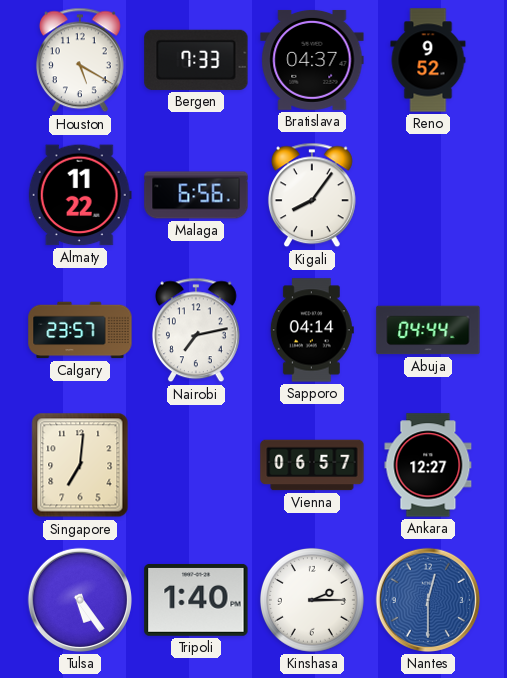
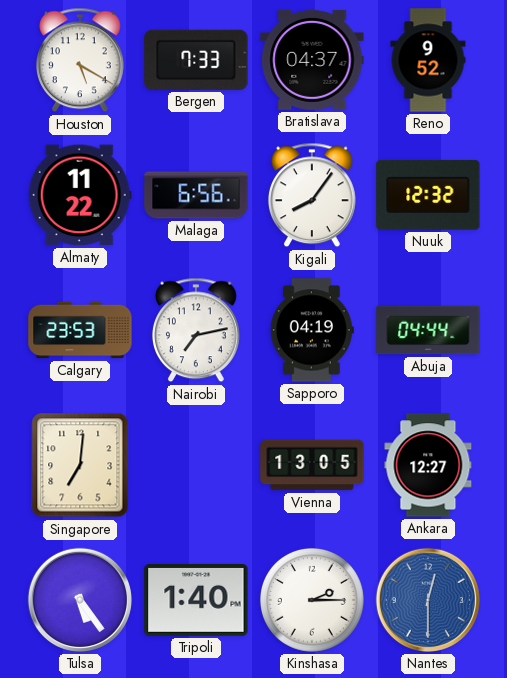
Nuuk: none -> 12:32
Calgary: 23:57 -> 23:53
Sapporo: 04:14 -> 04:19
Vienna: 06:57 -> 13:05
